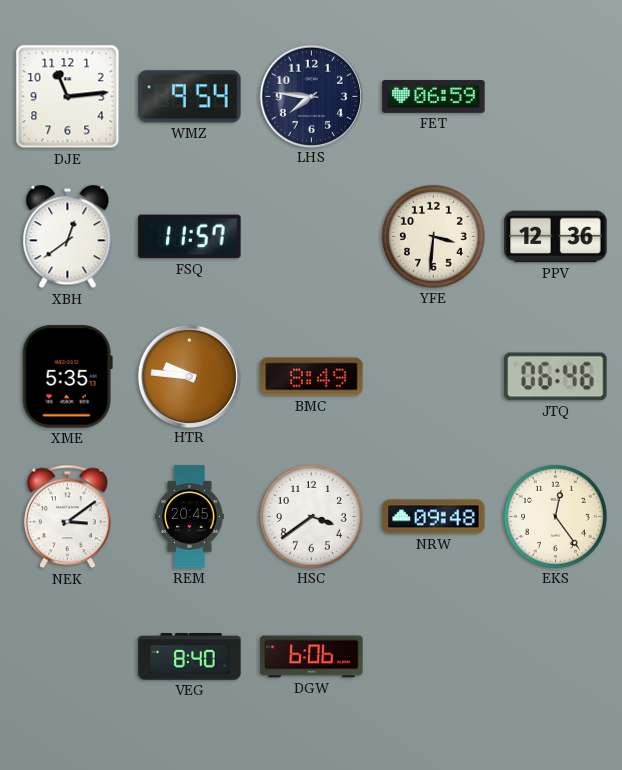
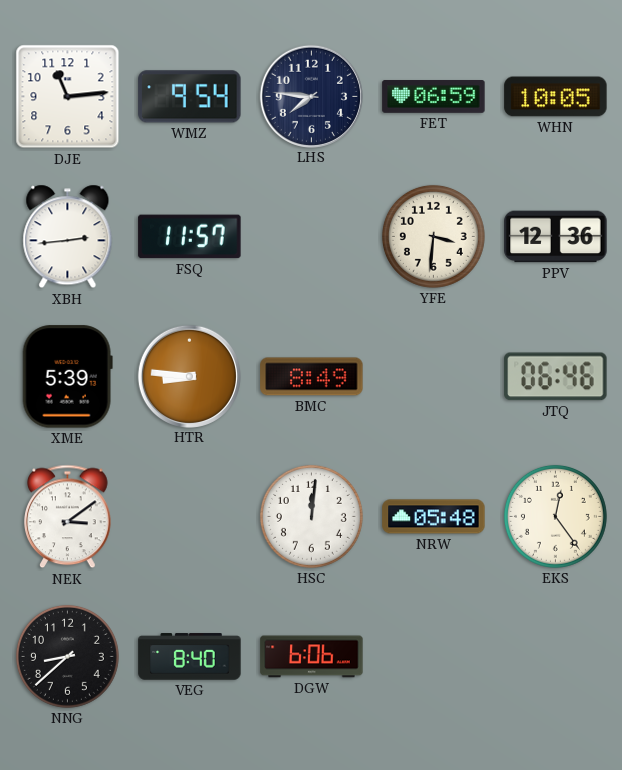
WHN: none -> 10:05
XBH: 12:39 -> 2:44
XME: 5:35 -> 5:39
HTR: 9:46 -> 8:46
REM: 20:45 -> none
HSC: 3:39 -> 12:01
NRW: 09:48 -> 05:48
NNG: none -> 8:38
